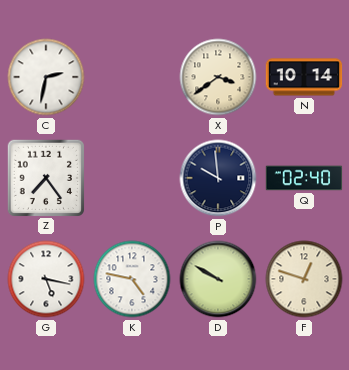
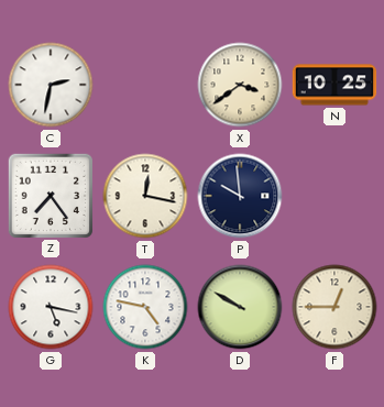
N: 10:14 -> 10:25
T: none -> 12:17
Q: 02:40 -> none
F: 12:48 -> 12:45
